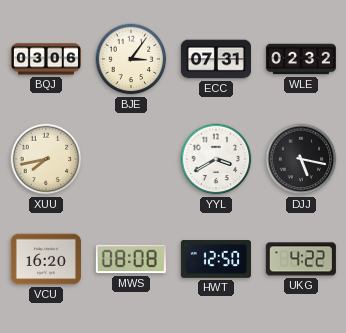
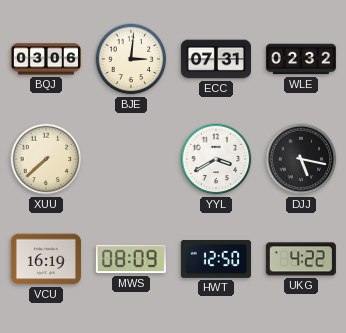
BJE: 3:06 -> 3:01
XUU: 7:43 -> 7:38
VCU: 16:20 -> 16:19
MWS: 08:08 -> 08:09
